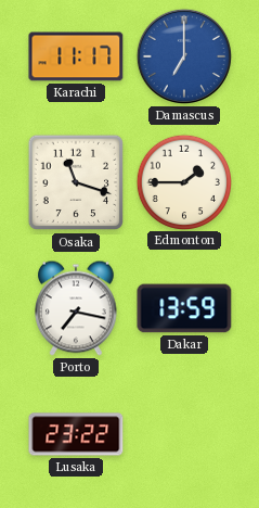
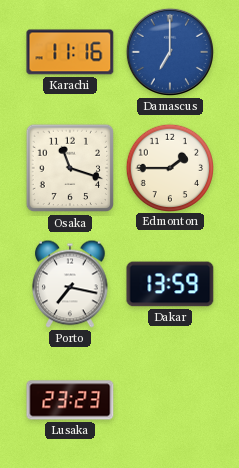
Karachi: 11:17 -> 11:16
Lusaka: 23:22 -> 23:23
